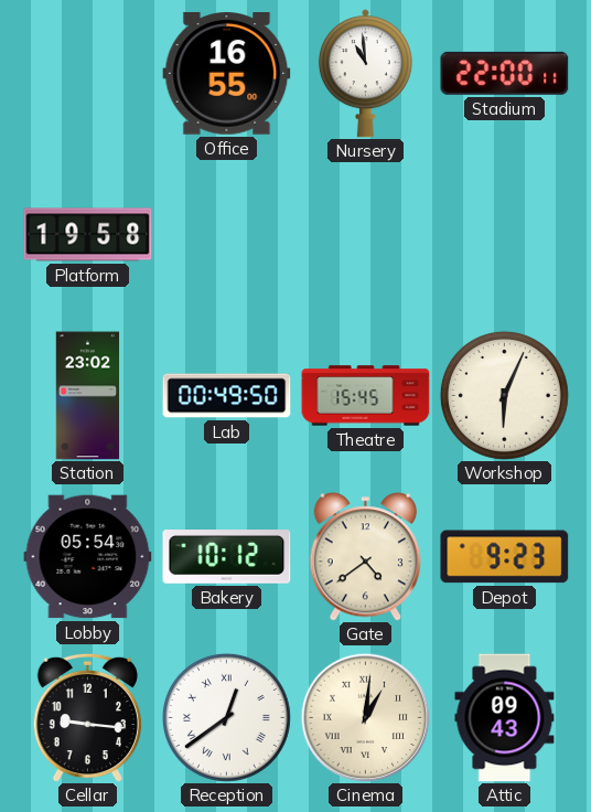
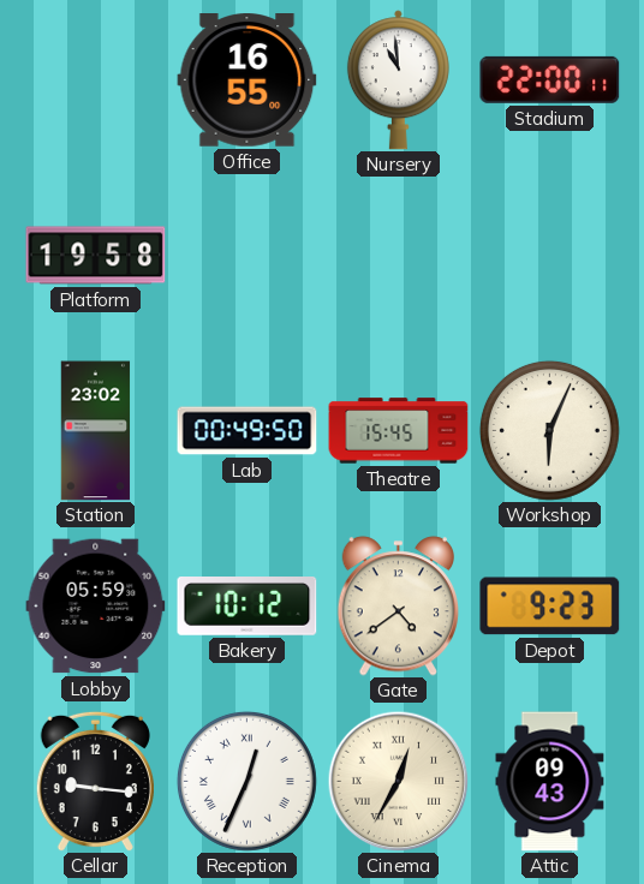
Lobby: 05:54 -> 05:59
Reception: 12:39 -> 12:34
Cinema: 1:01 -> 12:35
